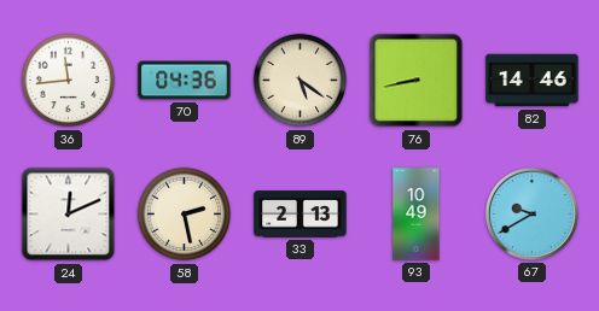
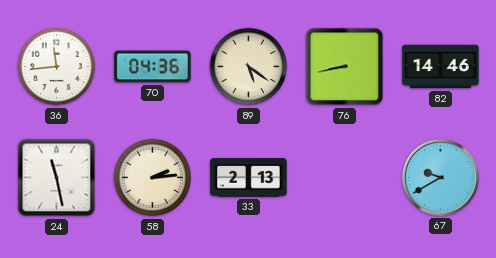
24: 12:11 -> 11:28
58: 2:28 -> 2:14
93: 10:49 -> none
